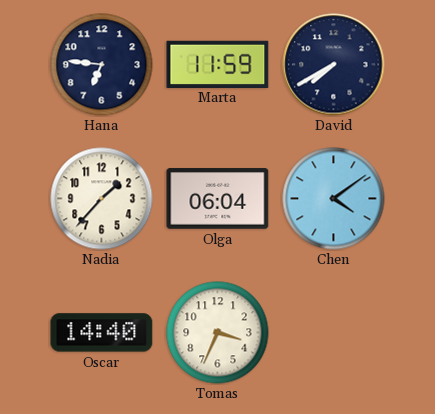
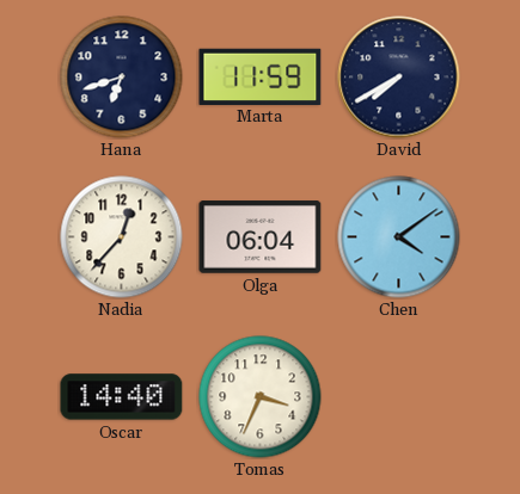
Hana: 6:46 -> 6:42
Nadia: 1:37 -> 12:37
